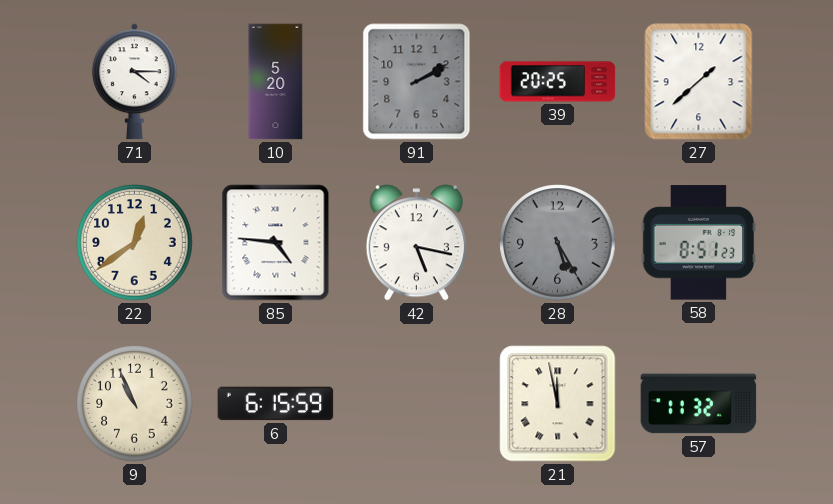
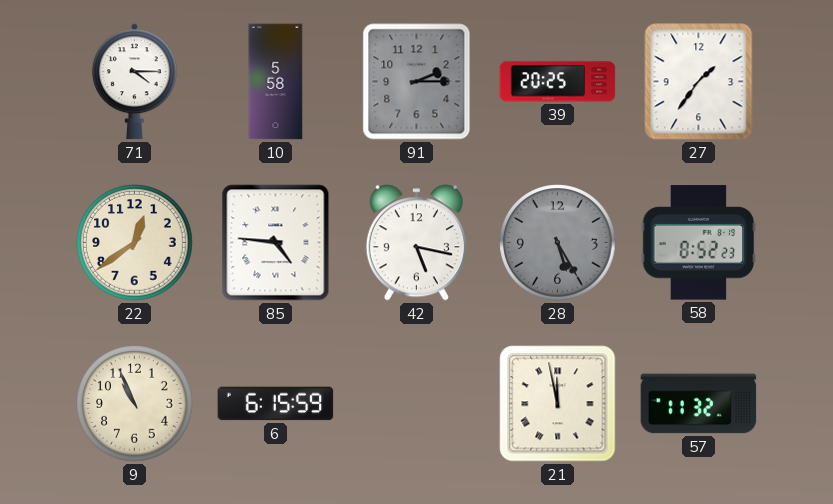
10: 5:20 -> 5:58
91: 2:10 -> 2:15
27: 1:38 -> 1:36
58: 8:51 -> 8:52
